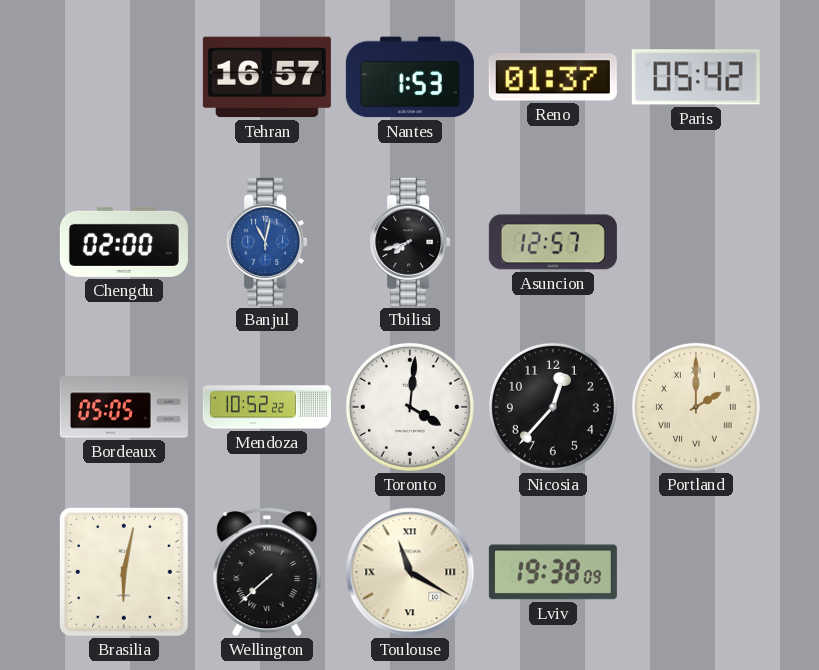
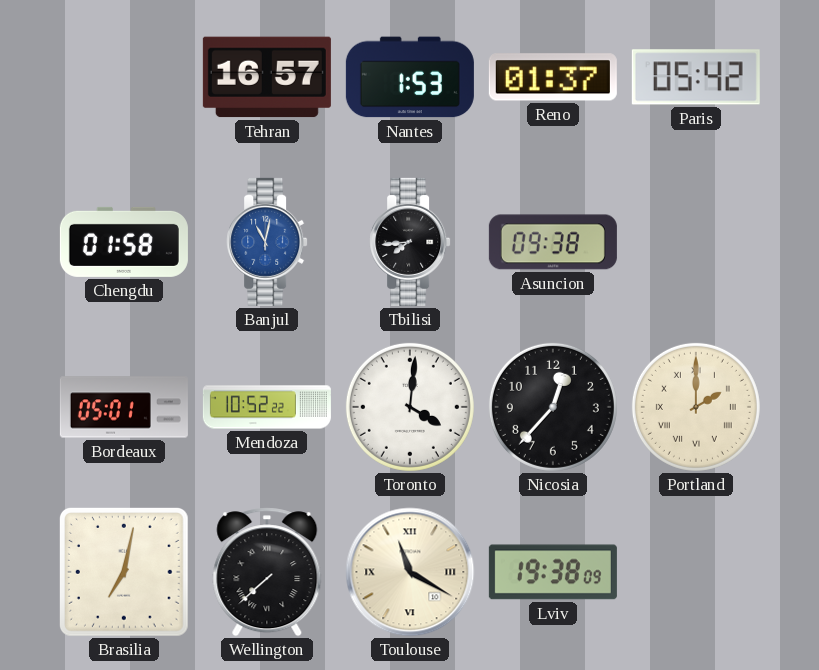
Chengdu: 02:00 -> 01:58
Tbilisi: 7:42 -> 7:44
Asuncion: 12:57 -> 09:38
Bordeaux: 05:05 -> 05:01
Brasilia: 6:02 -> 7:02
